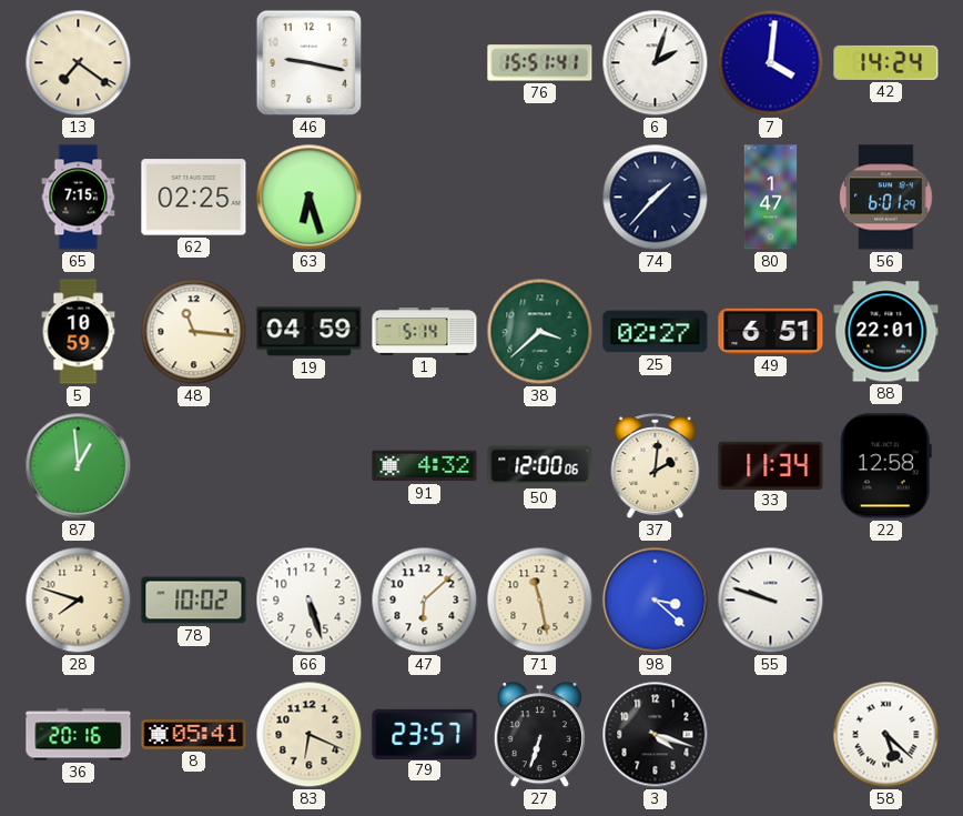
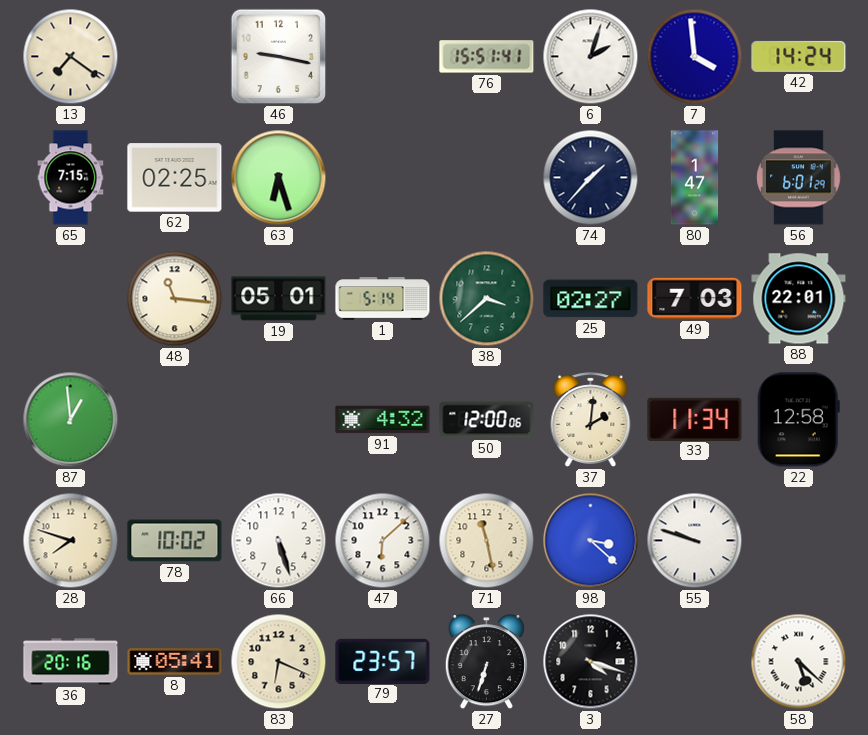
7: 4:01 -> 3:59
5: 10:59 -> none
19: 04:59 -> 05:01
49: 6:51 -> 7:03
